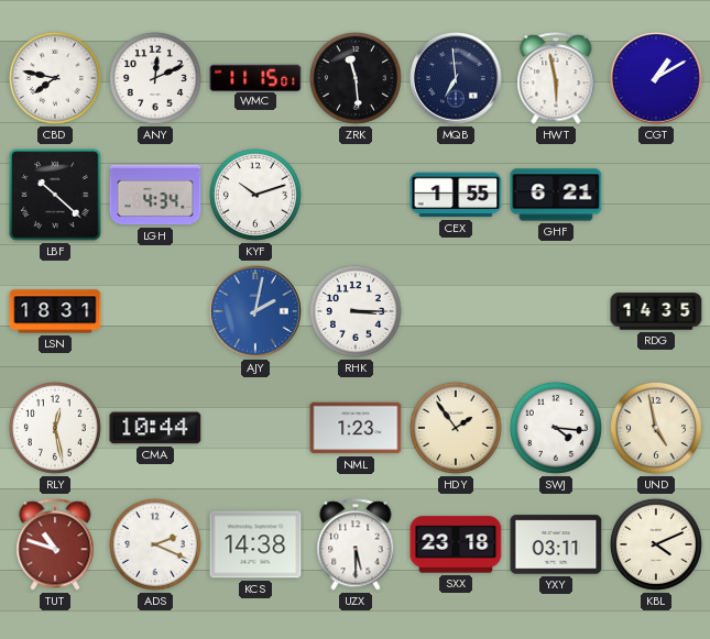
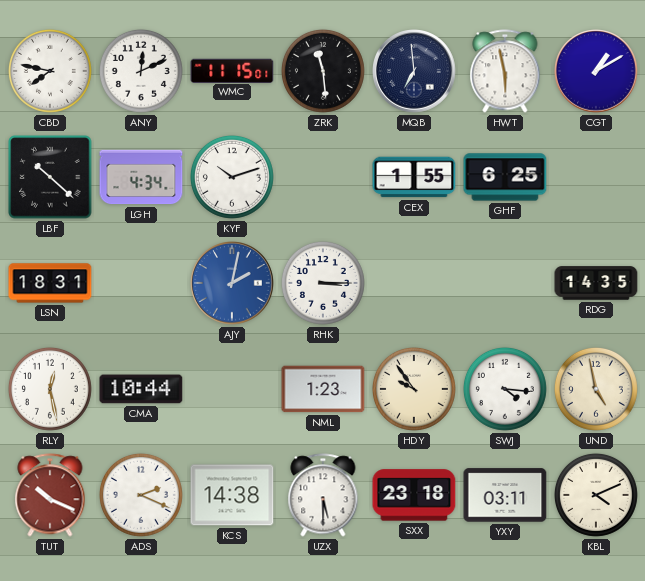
GHF: 6:21 -> 6:25
HDY: 1:54 -> 9:54
TUT: 10:48 -> 10:19
